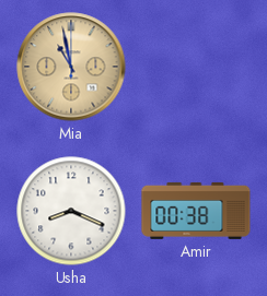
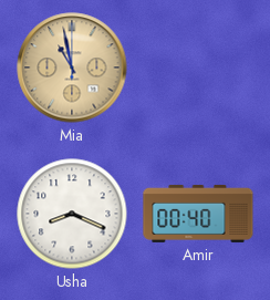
Amir: 00:38 -> 00:40
